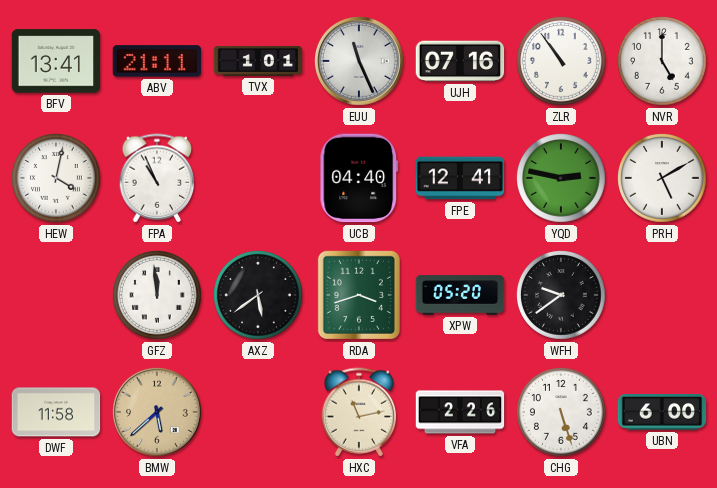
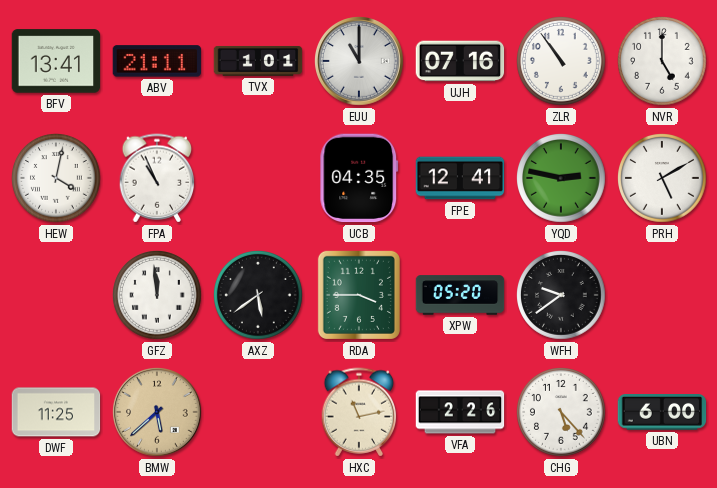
EUU: 11:26 -> 11:00
UCB: 04:40 -> 04:35
RDA: 3:42 -> 3:45
DWF: 11:58 -> 11:25
CHG: 5:27 -> 5:23
